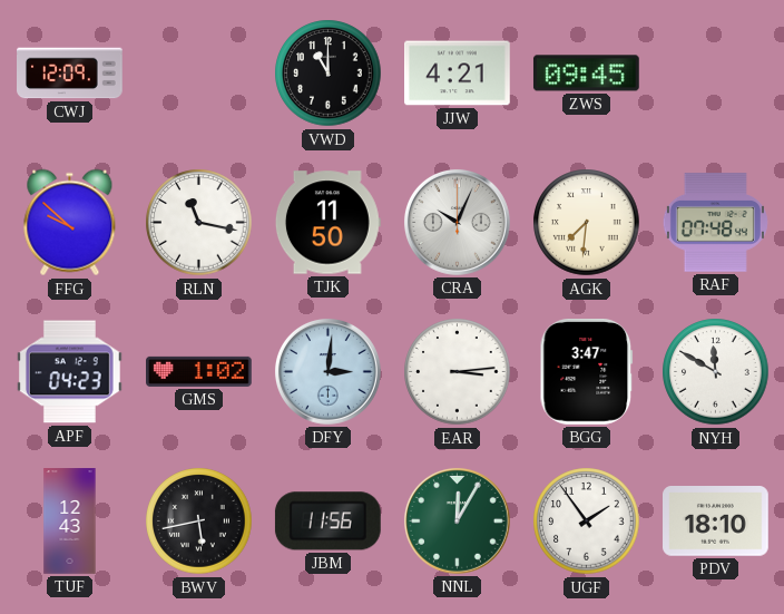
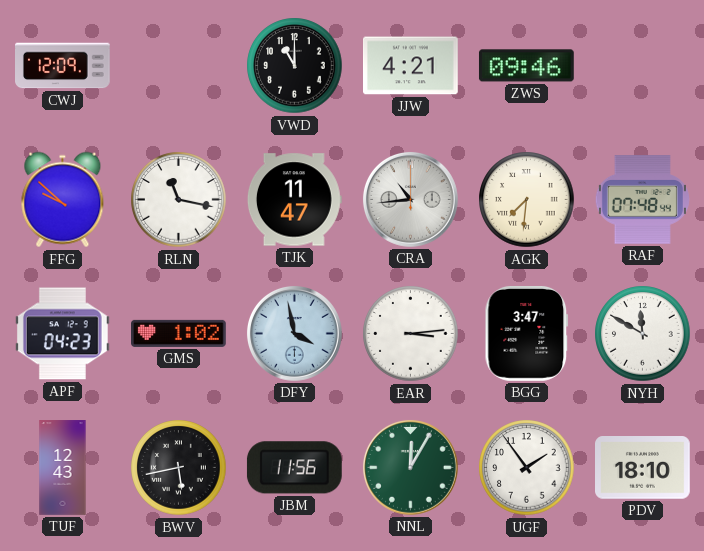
ZWS: 09:45 -> 09:46
TJK: 11:50 -> 11:47
CRA: 10:04 -> 10:44
DFY: 3:01 -> 3:58
